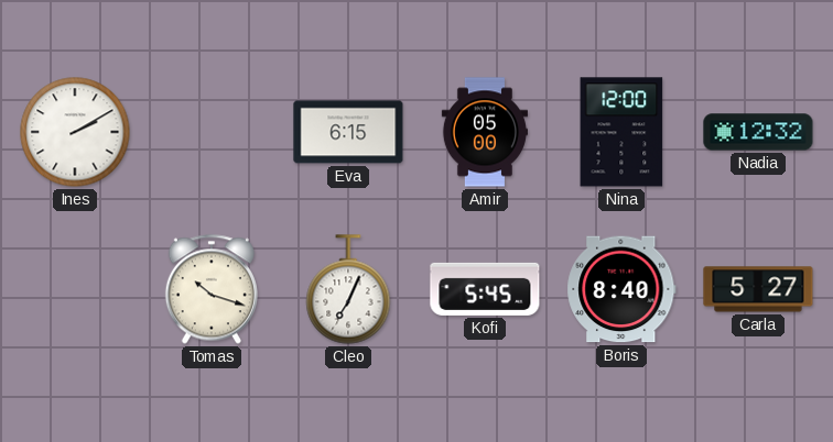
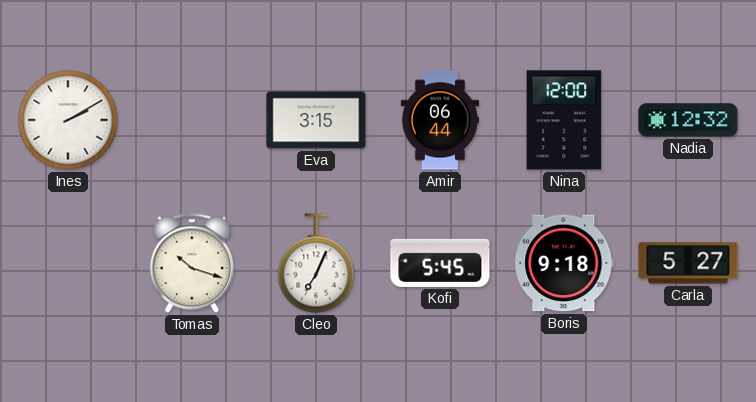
Eva: 6:15 -> 3:15
Amir: 05:00 -> 06:44
Boris: 8:40 -> 9:18
